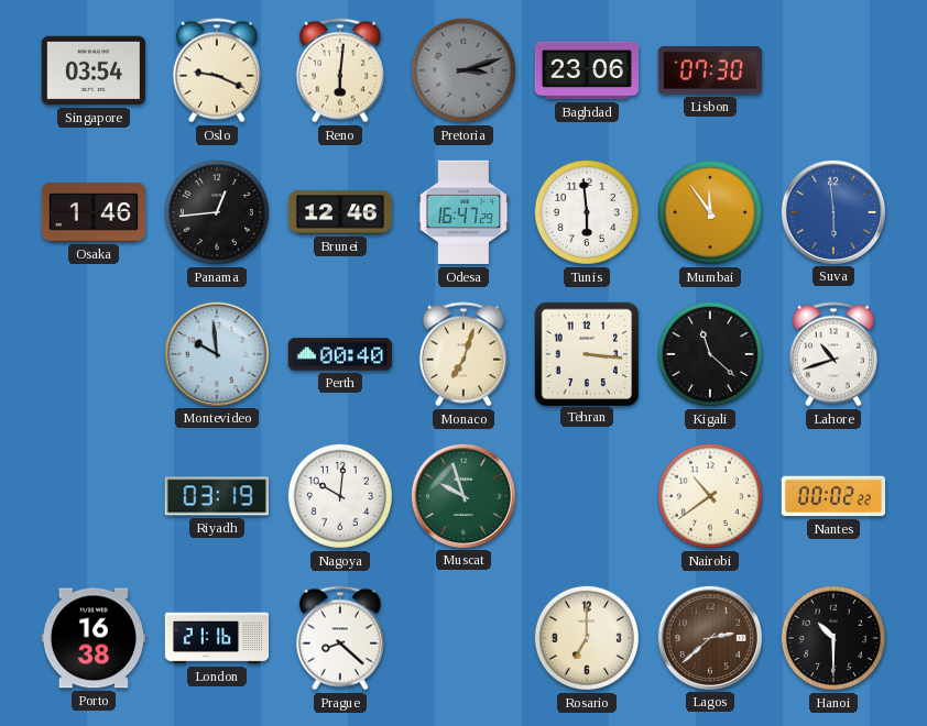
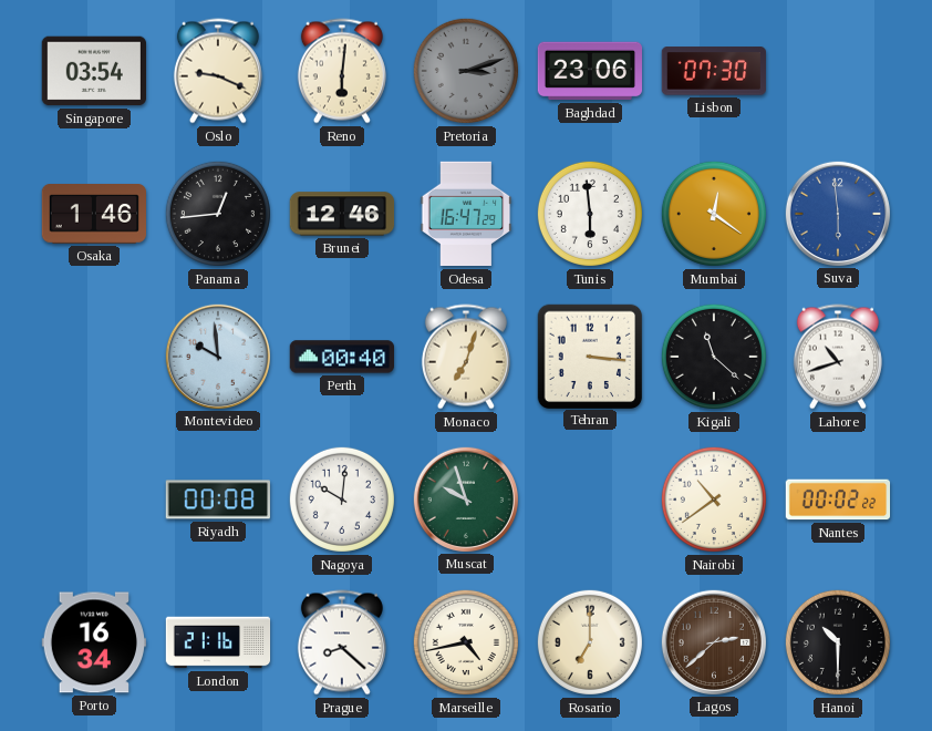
Mumbai: 11:54 -> 12:21
Riyadh: 03:19 -> 00:08
Porto: 16:38 -> 16:34
Marseille: none -> 4:43
